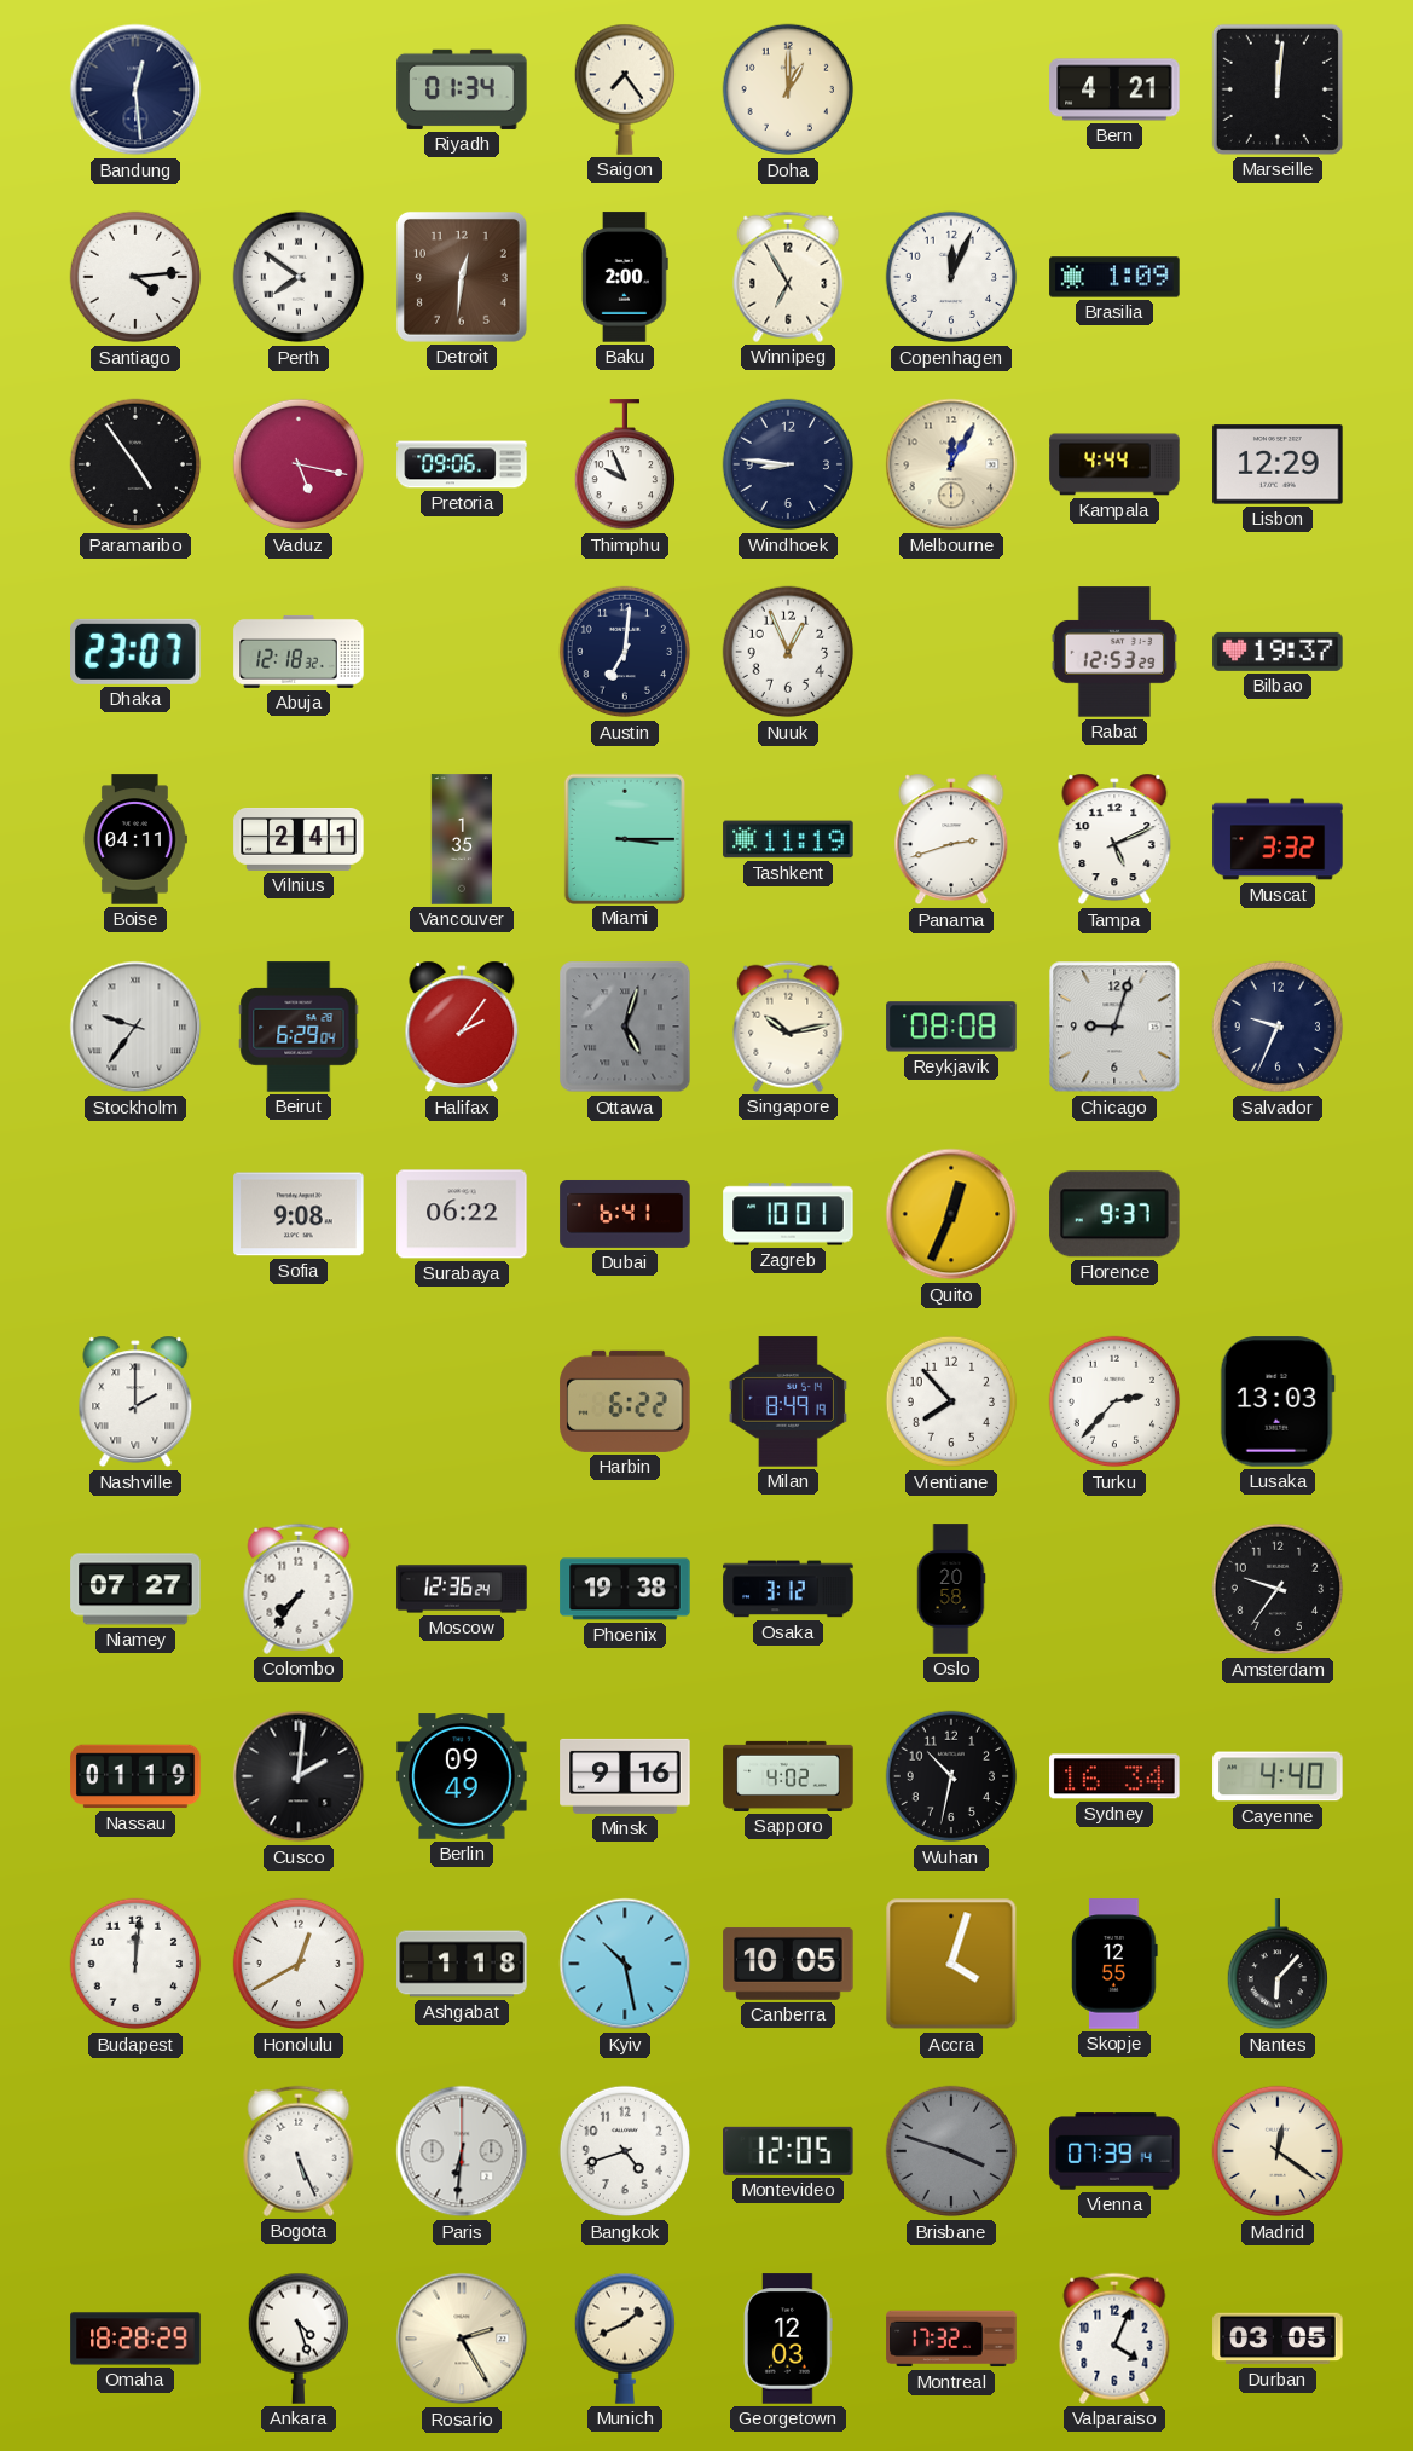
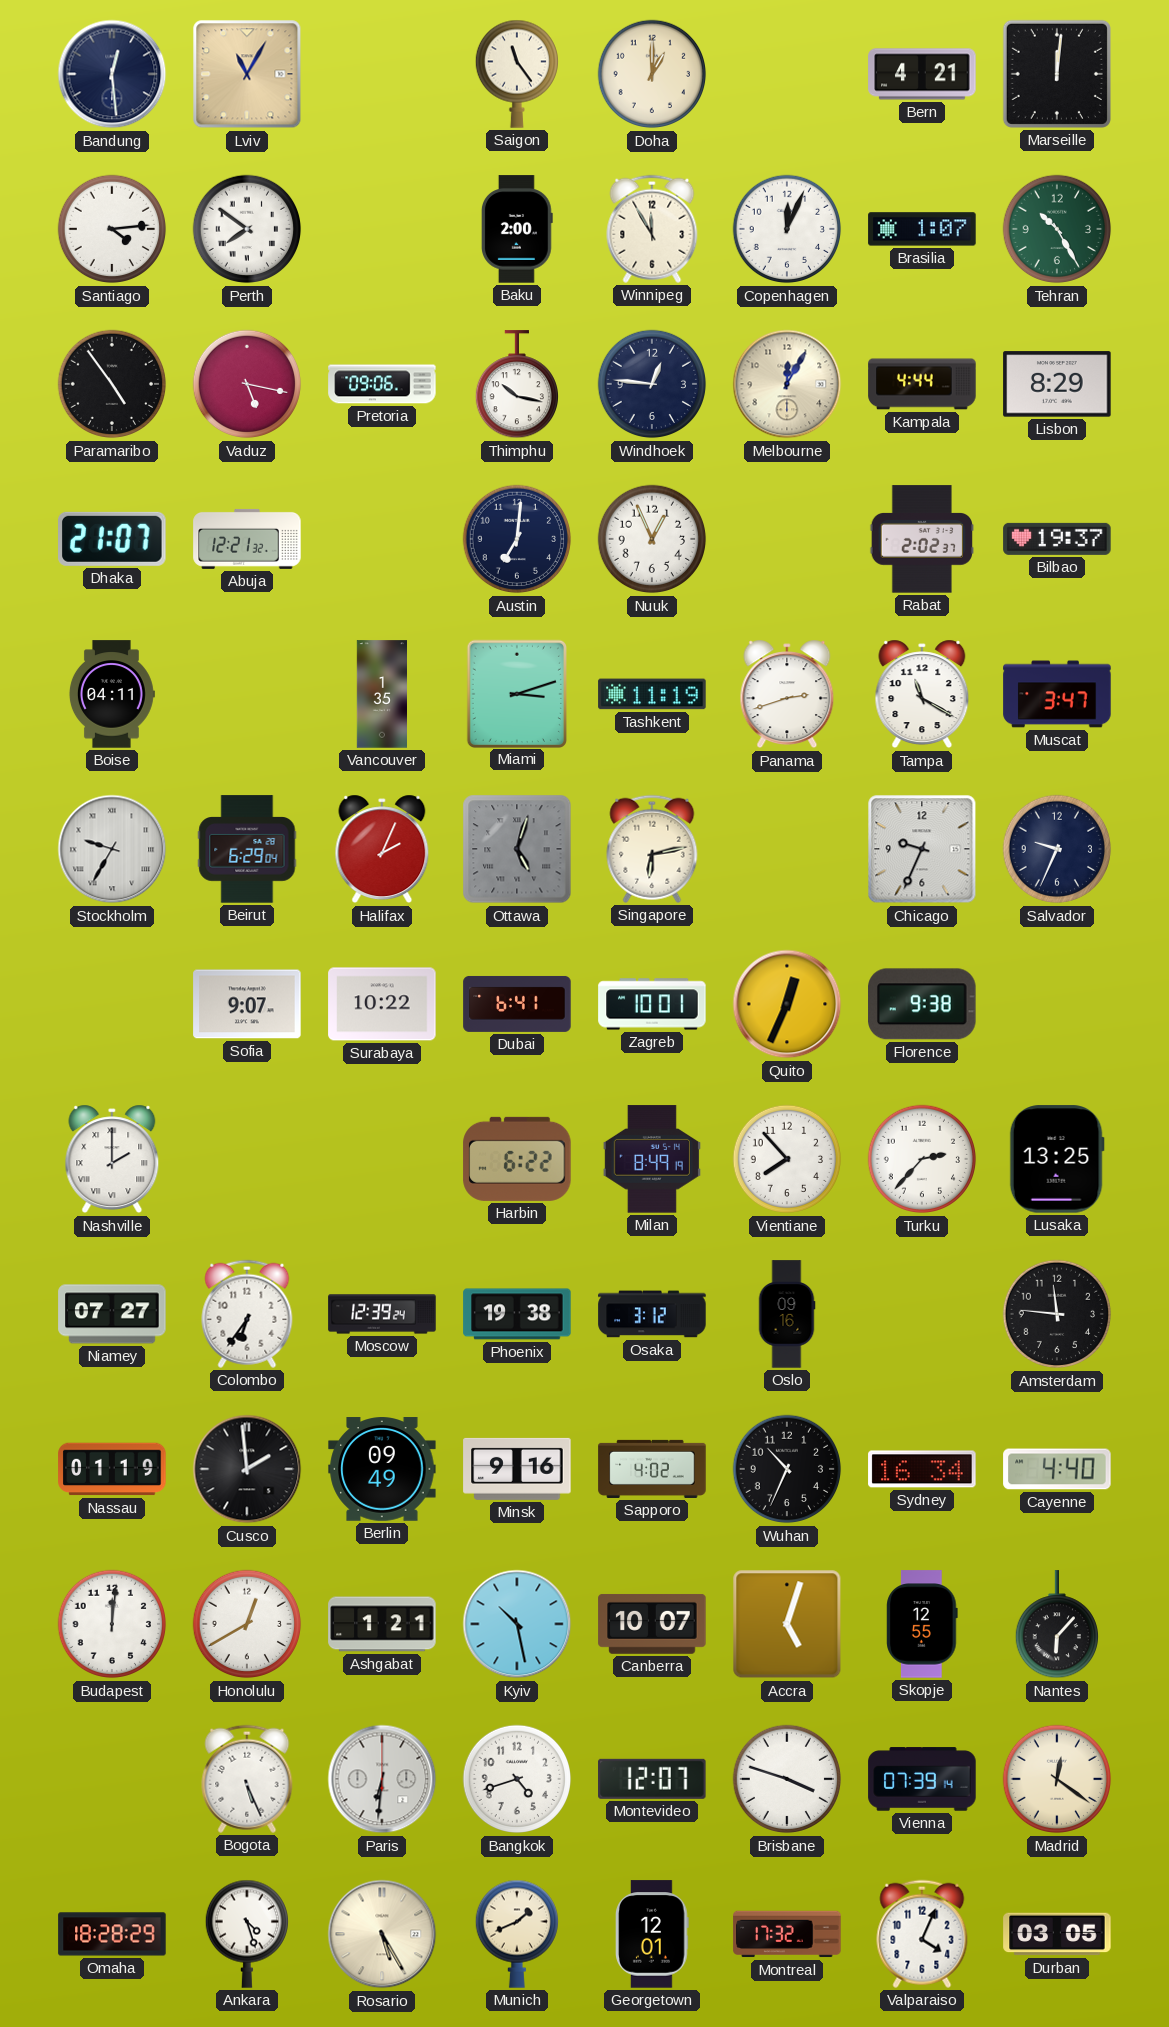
Lviv: none -> 11:05
Riyadh: 01:34 -> none
Saigon: 7:24 -> 11:24
Detroit: 12:31 -> none
Winnipeg: 6:55 -> 11:55
Brasilia: 1:09 -> 1:07
Tehran: none -> 10:25
Thimphu: 9:56 -> 10:17
Windhoek: 8:46 -> 12:46
Lisbon: 12:29 -> 8:29
Dhaka: 23:07 -> 21:07
Abuja: 12:18 -> 12:21
Rabat: 12:53 -> 2:02
Vilnius: 2:41 -> none
Miami: 3:15 -> 3:12
Tampa: 5:11 -> 11:20
Muscat: 3:32 -> 3:47
Stockholm: 9:36 -> 9:35
Halifax: 2:06 -> 2:04
Singapore: 10:13 -> 6:13
Reykjavik: 08:08 -> none
Chicago: 9:03 -> 9:34
Sofia: 9:08 -> 9:07
Surabaya: 06:22 -> 10:22
Florence: 9:37 -> 9:38
Lusaka: 13:03 -> 13:25
Colombo: 7:36 -> 6:36
Moscow: 12:36 -> 12:39
Oslo: 20:58 -> 09:16
Amsterdam: 9:36 -> 11:46
Cusco: 2:01 -> 1:59
Wuhan: 10:32 -> 10:34
Ashgabat: 1:18 -> 1:21
Canberra: 10:05 -> 10:07
Accra: 4:03 -> 5:03
Montevideo: 12:05 -> 12:07
Brisbane dial: grey -> white
Rosario: 2:25 -> 5:25
Georgetown: 12:03 -> 12:01
